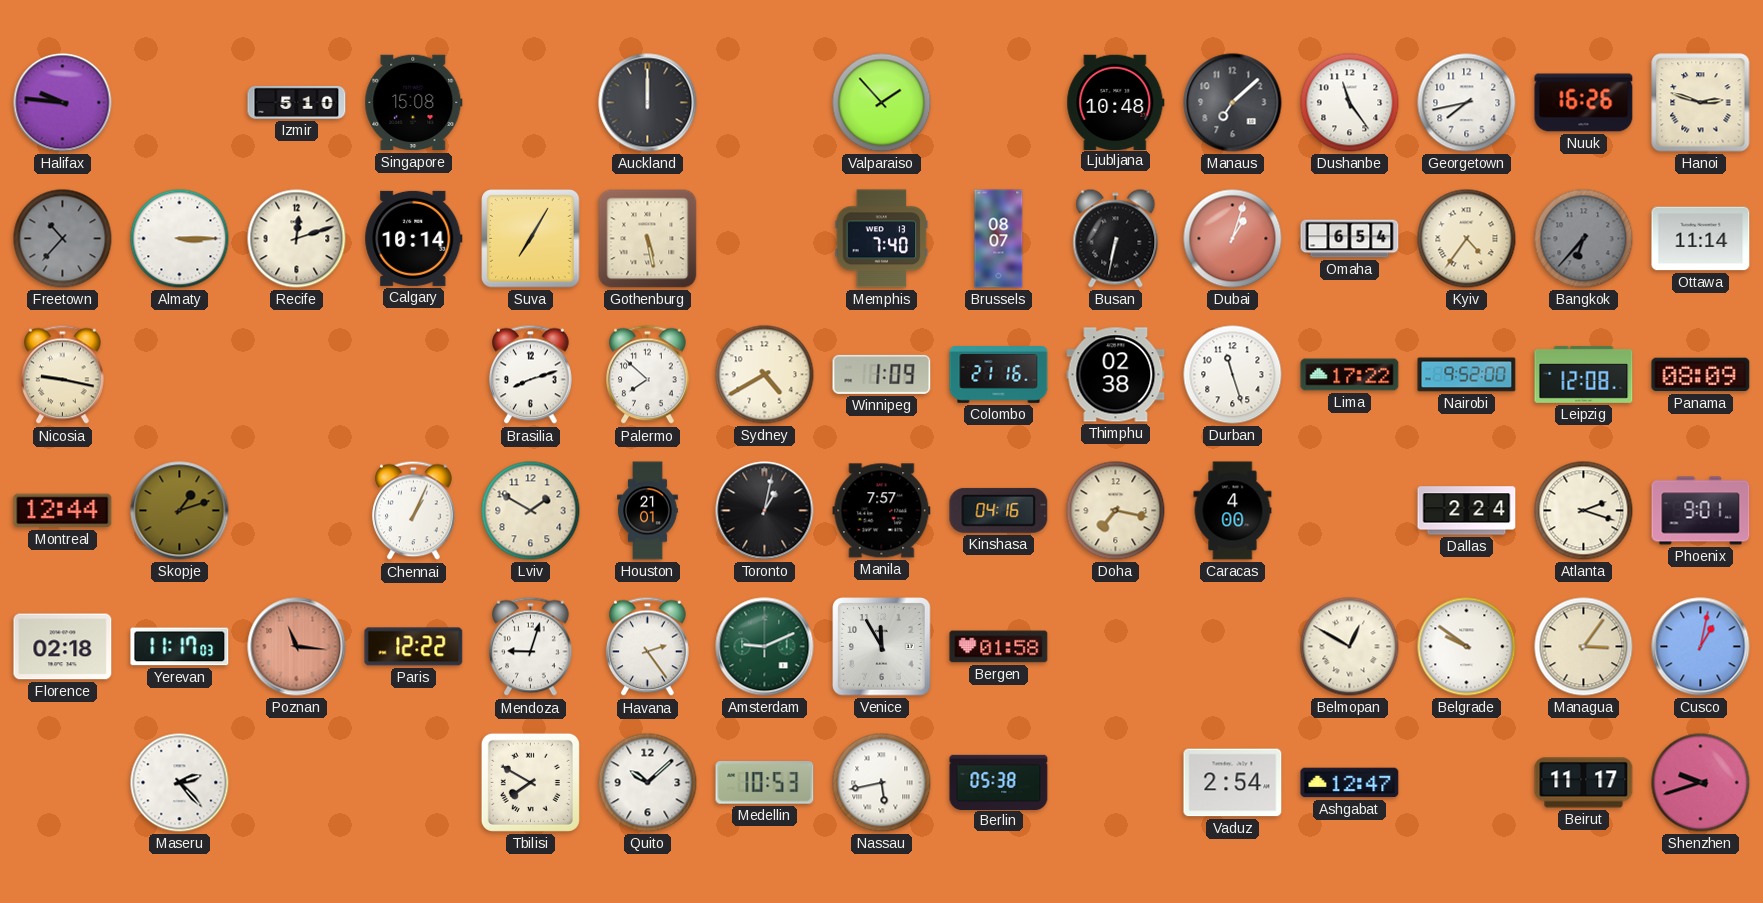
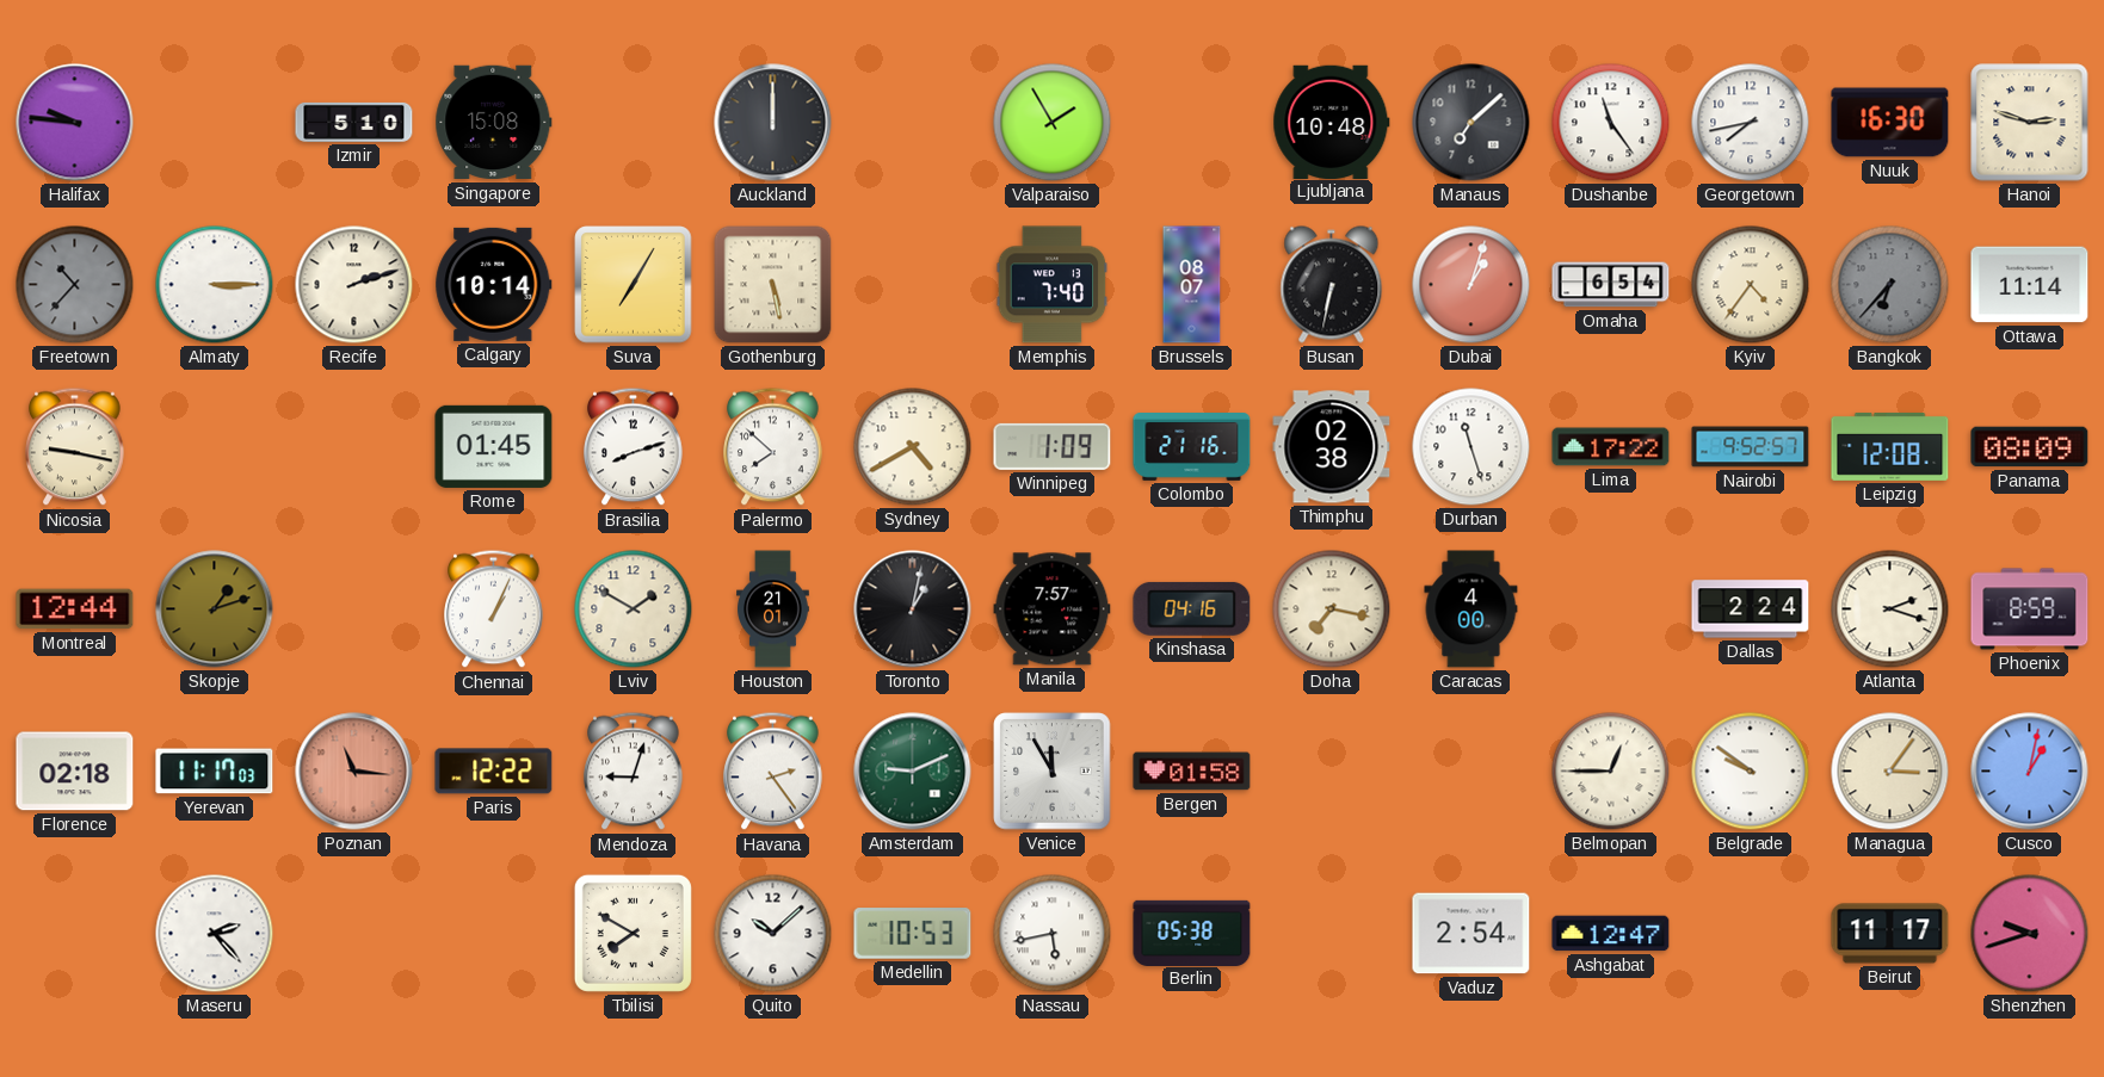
Valparaiso: 1:53 -> 1:55
Nuuk: 16:26 -> 16:30
Recife: 12:12 -> 2:12
Rome: none -> 01:45
Nairobi: 9:52:00 -> 9:52:57
Phoenix: 9:01 -> 8:59
Belmopan: 12:50 -> 12:45
